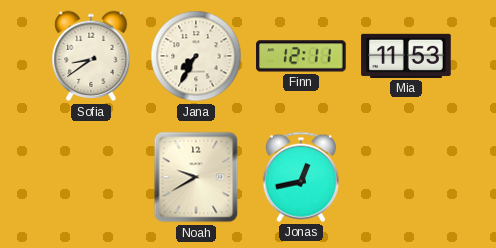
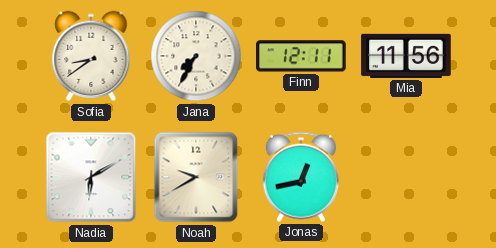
Mia: 11:53 -> 11:56
Nadia: none -> 6:10
